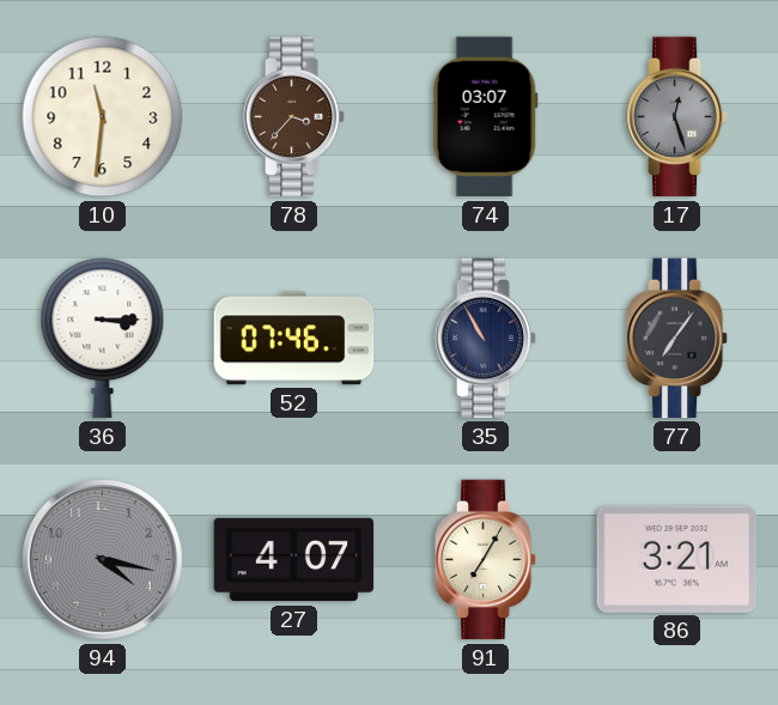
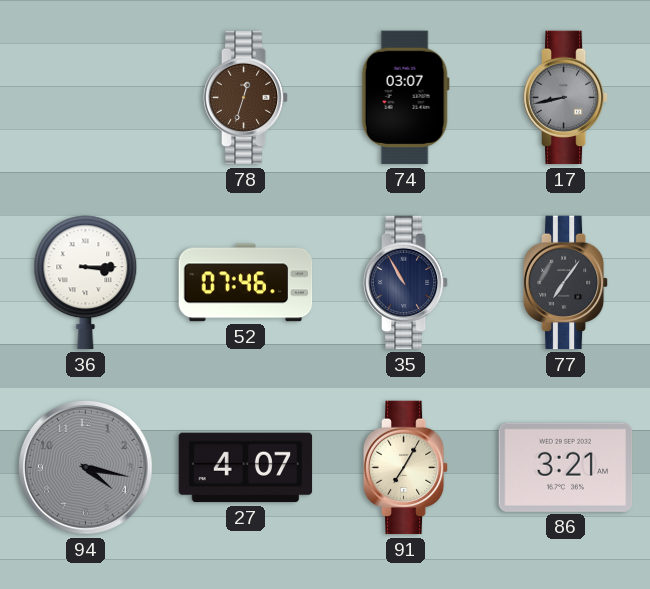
10: 11:31 -> none
78: 3:37 -> 12:33
17: 12:27 -> 8:43
